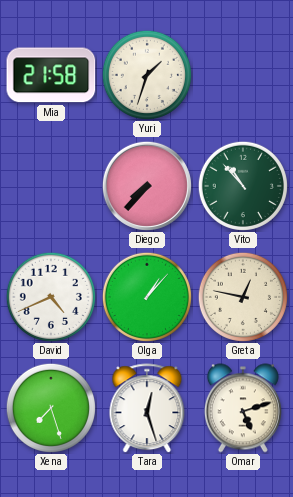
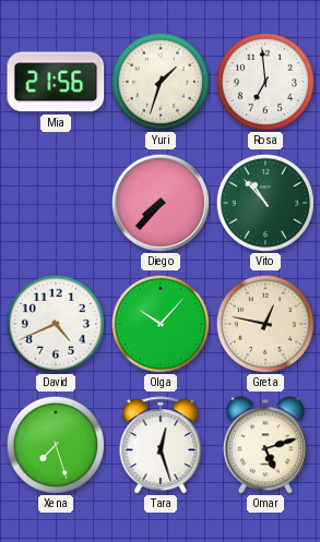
Mia: 21:58 -> 21:56
Rosa: none -> 6:59
Olga: 1:07 -> 10:07
